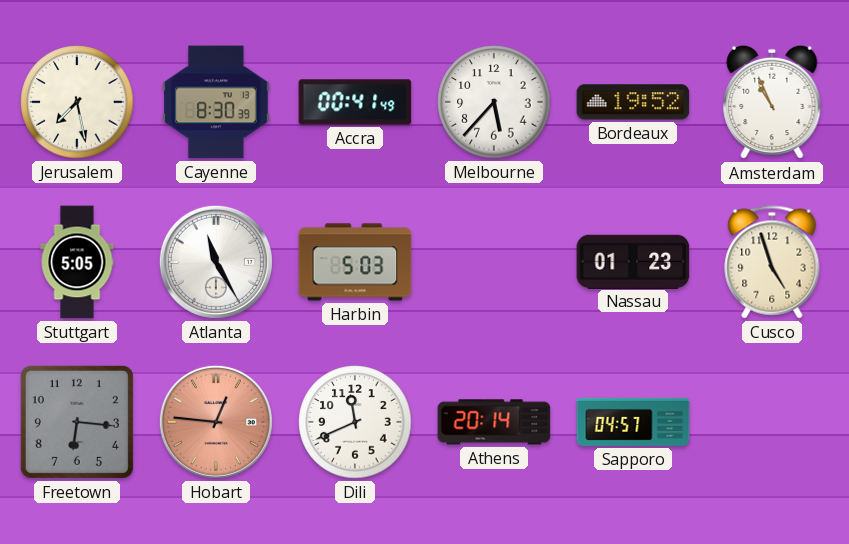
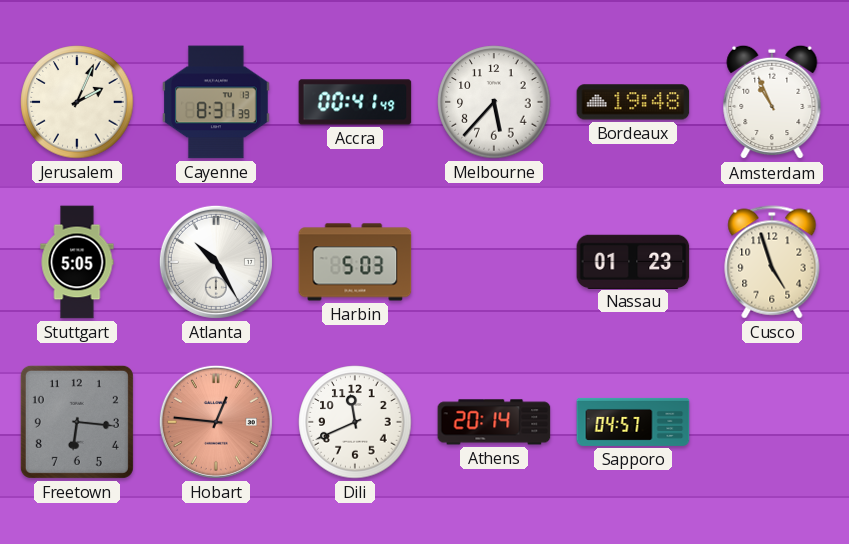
Jerusalem: 7:28 -> 2:04
Cayenne: 8:30 -> 8:31
Bordeaux: 19:52 -> 19:48
Atlanta: 11:25 -> 10:25
